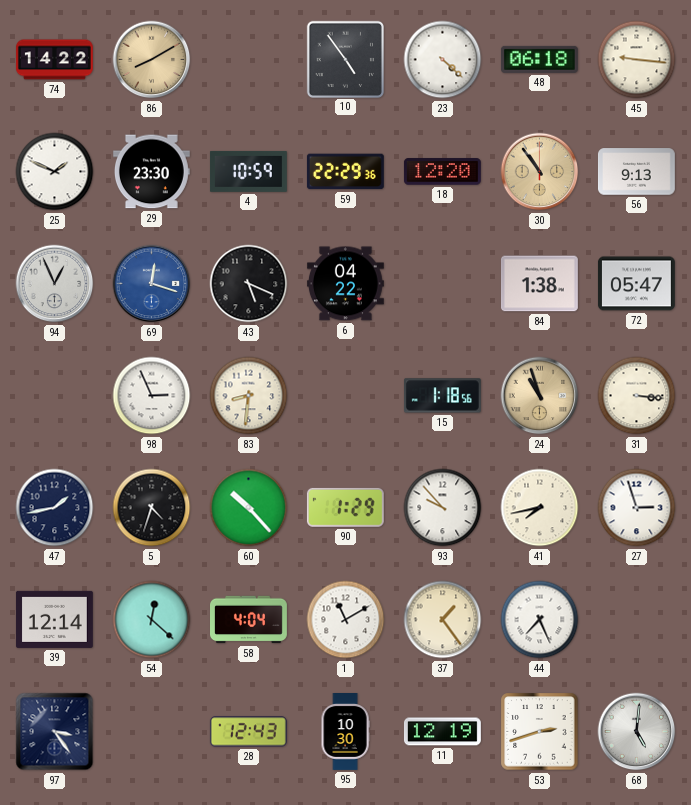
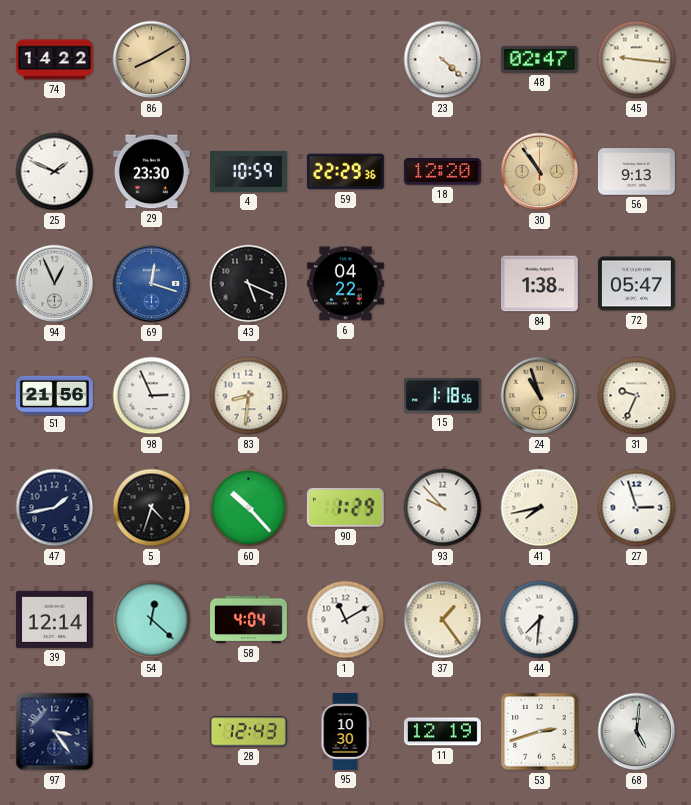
10: 4:54 -> none
48: 06:18 -> 02:47
51: none -> 21:56
31: 3:16 -> 9:34
44: 7:26 -> 7:31
